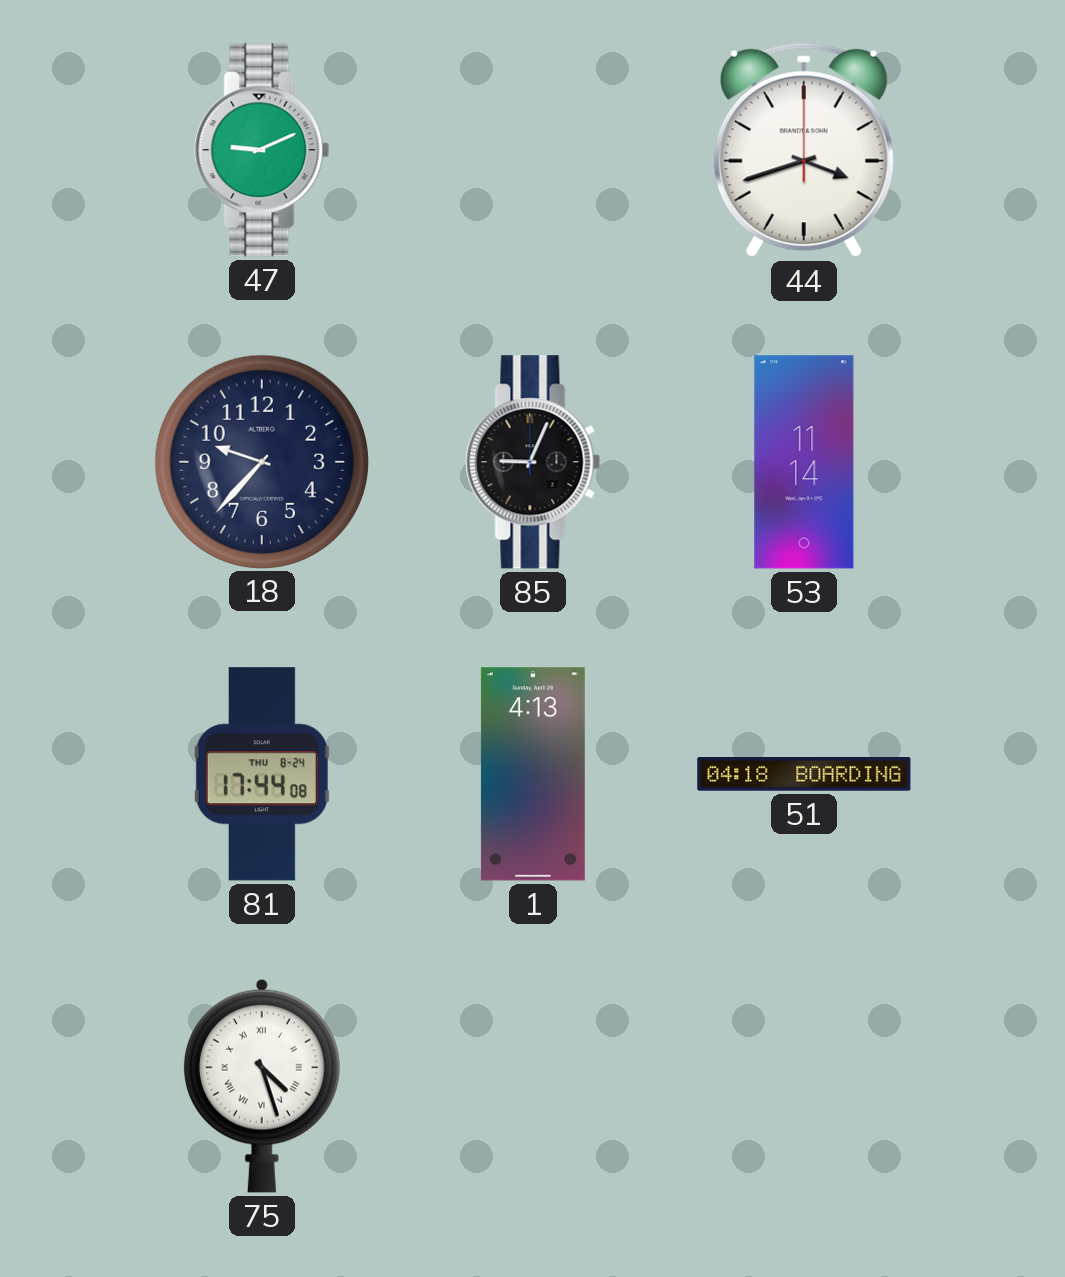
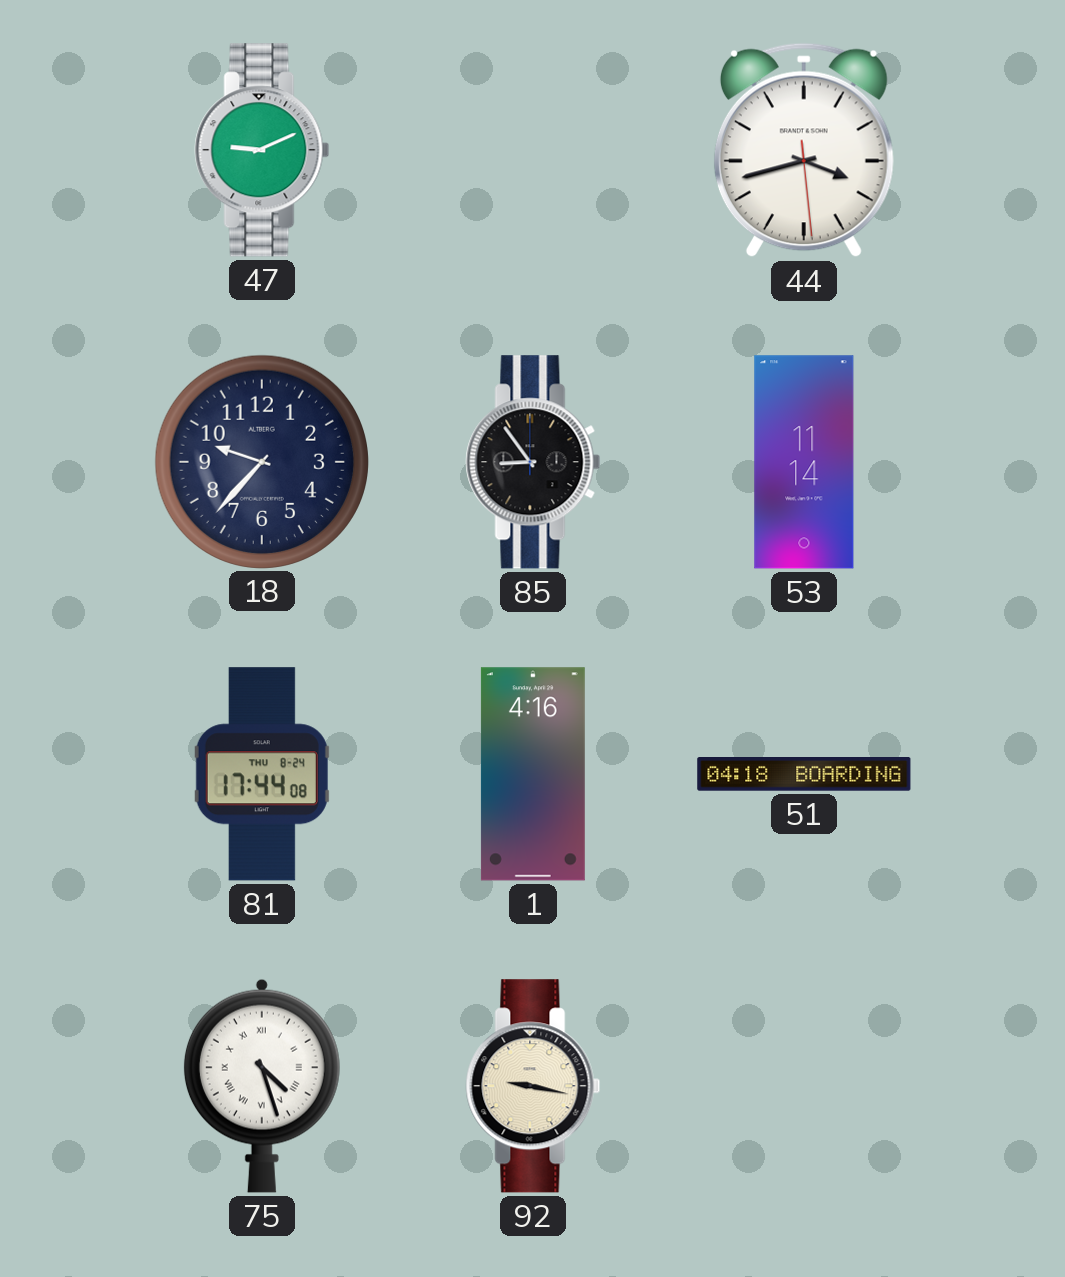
44: 3:42:00 -> 3:42:29
85: 9:04 -> 8:54
1: 4:13 -> 4:16
92: none -> 9:17
